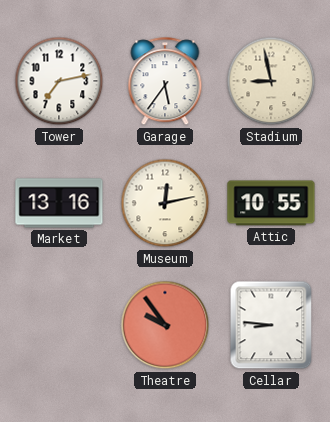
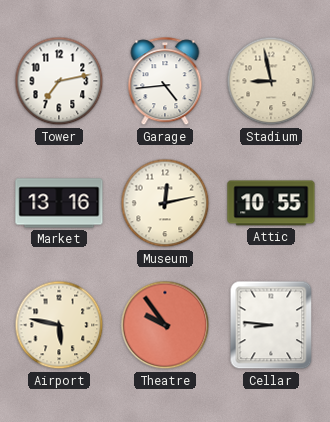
Garage: 5:36 -> 4:44
Airport: none -> 5:47
